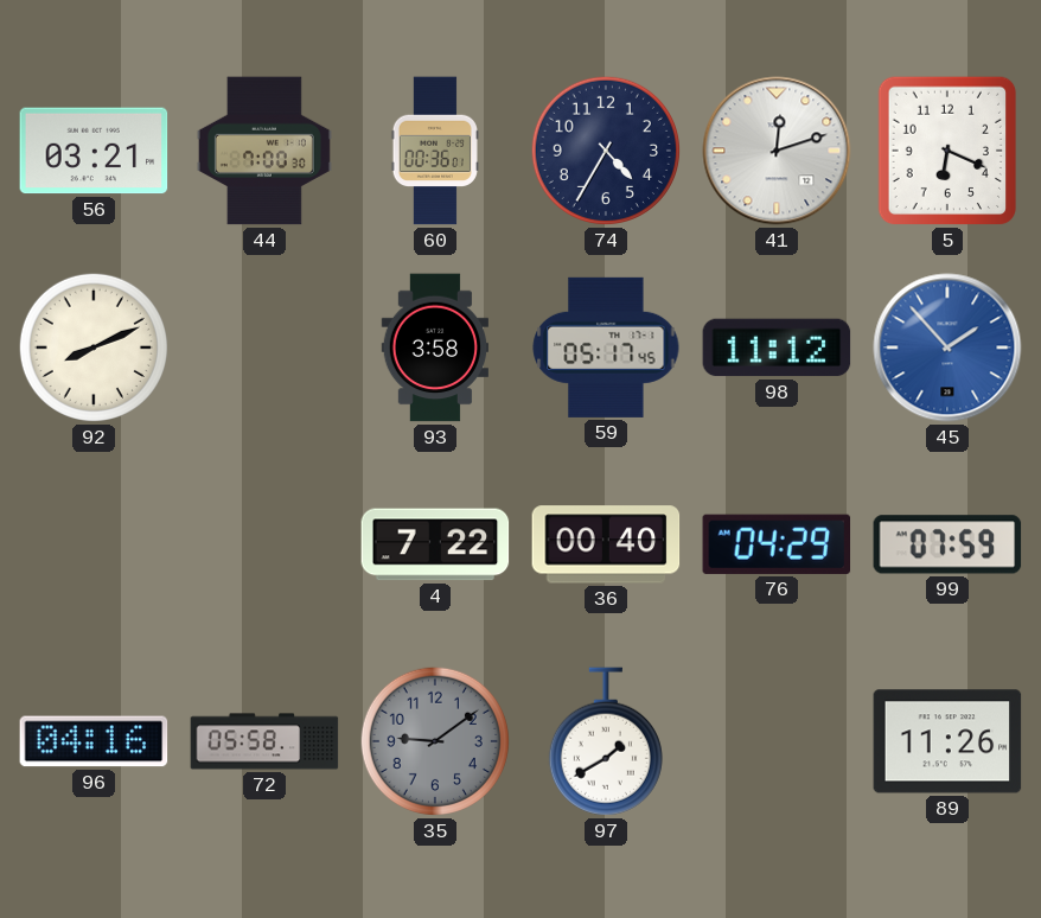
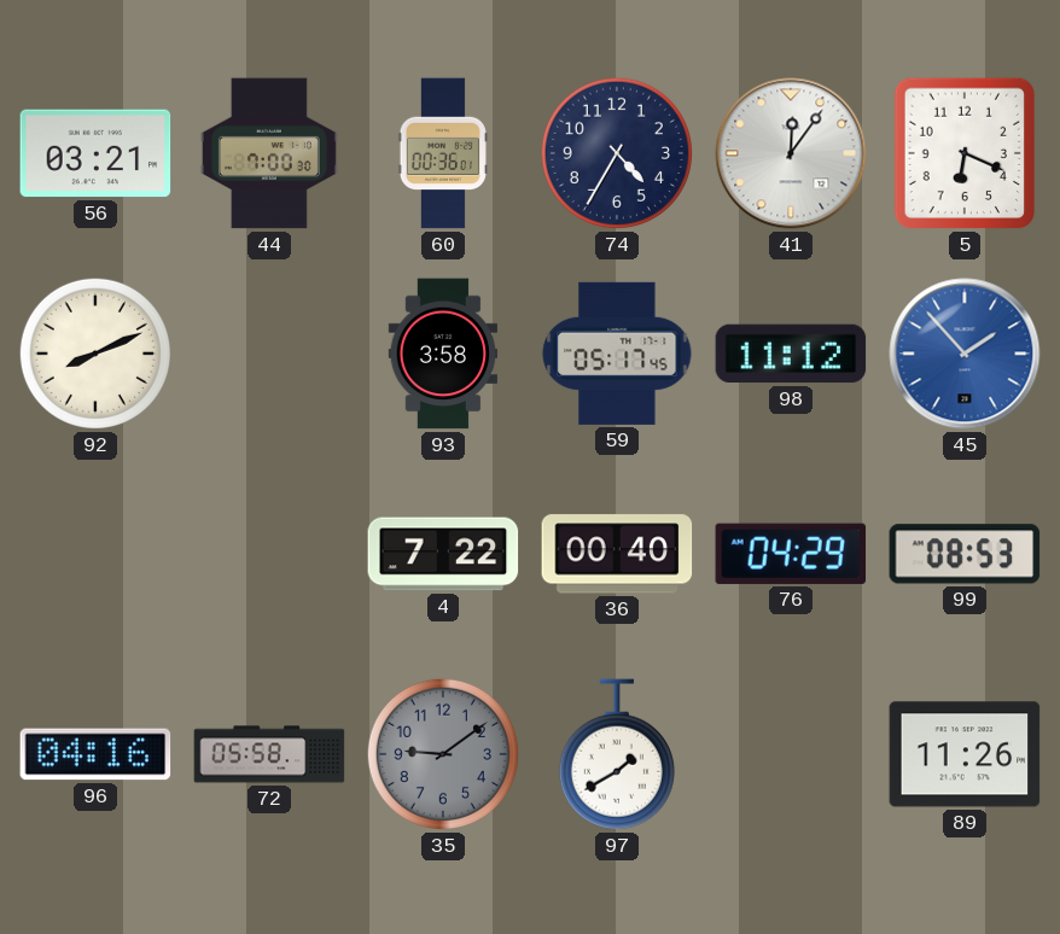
41: 12:12 -> 12:06
99: 07:59 -> 08:53
